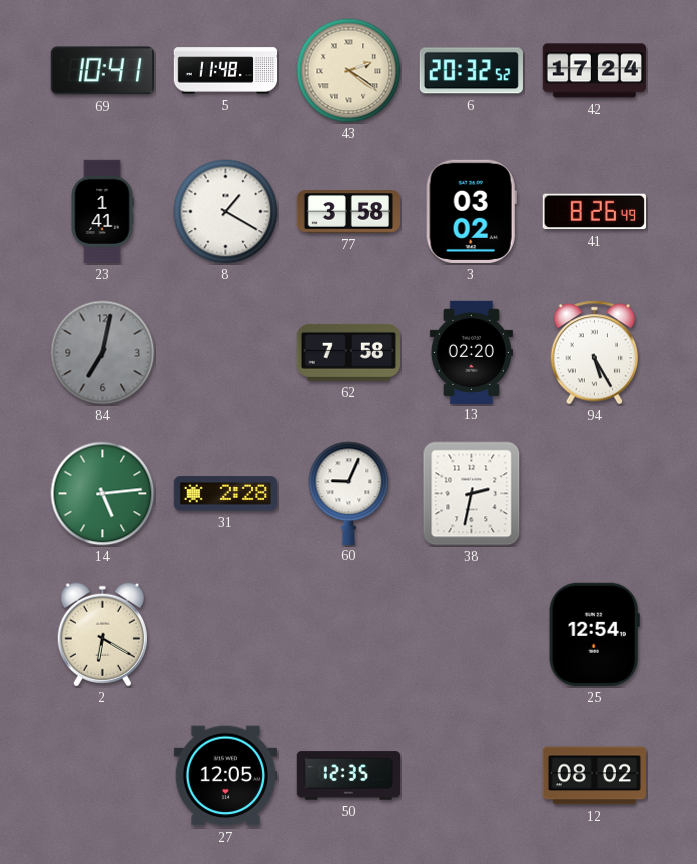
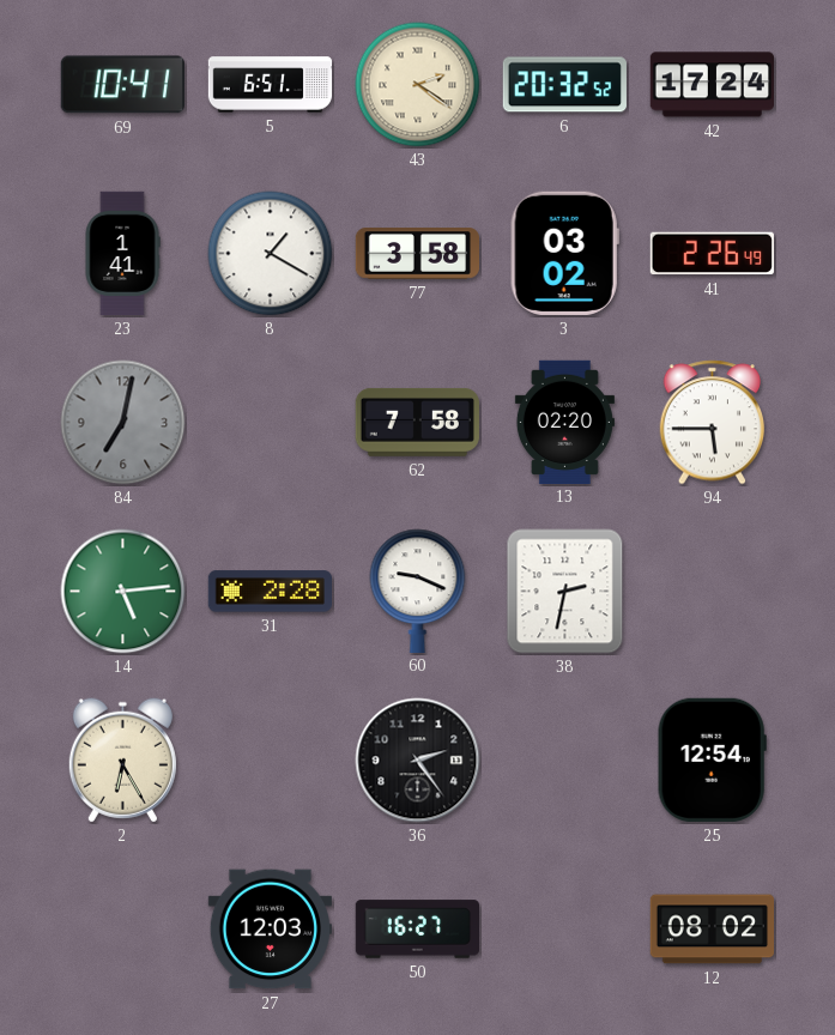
5: 11:48 -> 6:51
41: 8:26 -> 2:26
94: 5:25 -> 5:45
60: 9:04 -> 9:19
2: 6:20 -> 6:25
36: none -> 2:24
27: 12:05 -> 12:03
50: 12:35 -> 16:27
